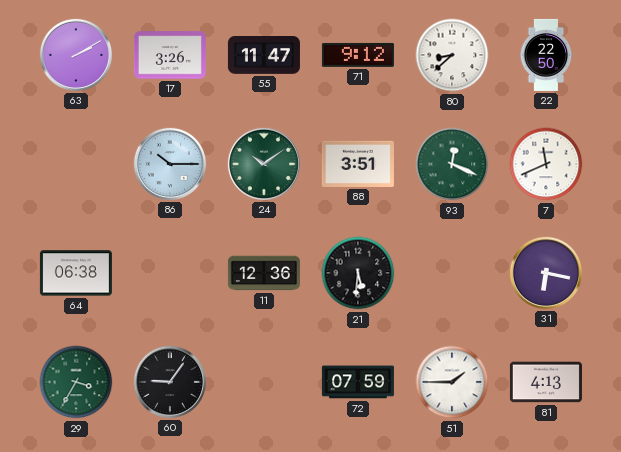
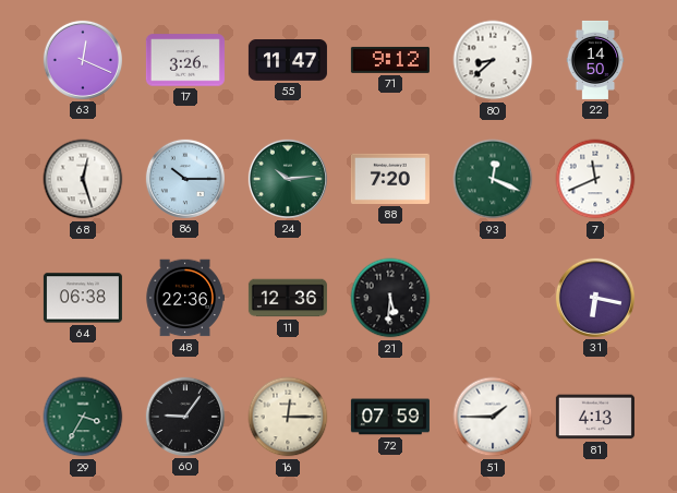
63: 2:10 -> 12:19
22: 22:50 -> 14:50
68: none -> 12:27
24: 10:09 -> 10:14
88: 3:51 -> 7:20
48: none -> 22:36
16: none -> 12:15
